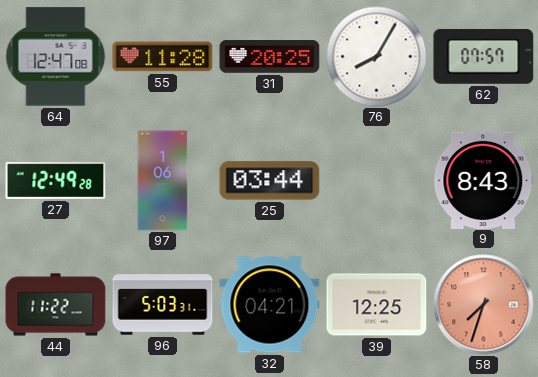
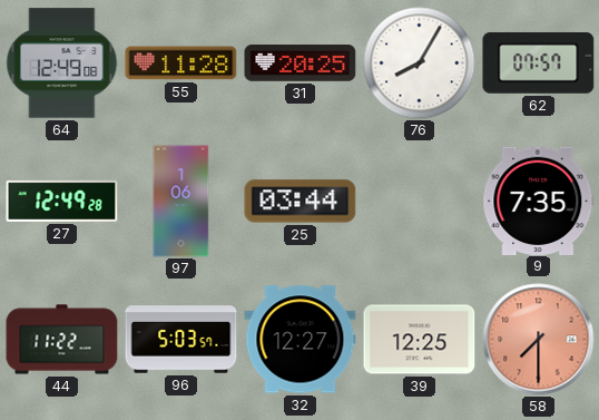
64: 12:47 -> 12:49
9: 8:43 -> 7:35
96: 5:03:31 -> 5:03:57
32: 04:21 -> 12:27
58: 7:33 -> 7:30
